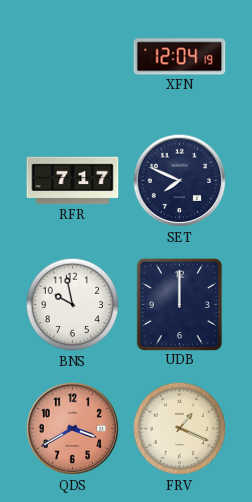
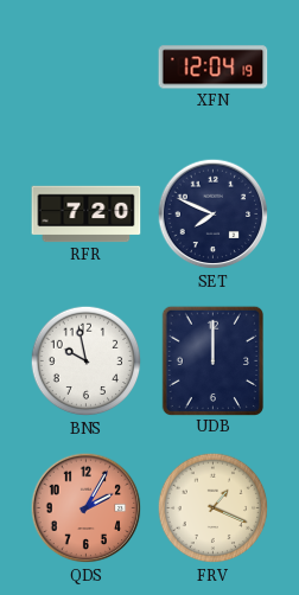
RFR: 7:17 -> 7:20
QDS: 3:40 -> 2:05
